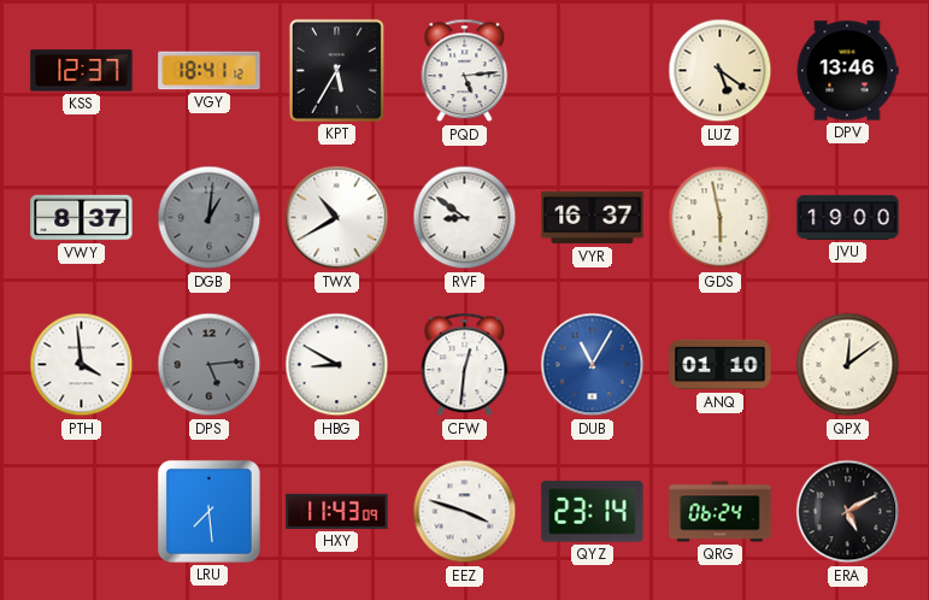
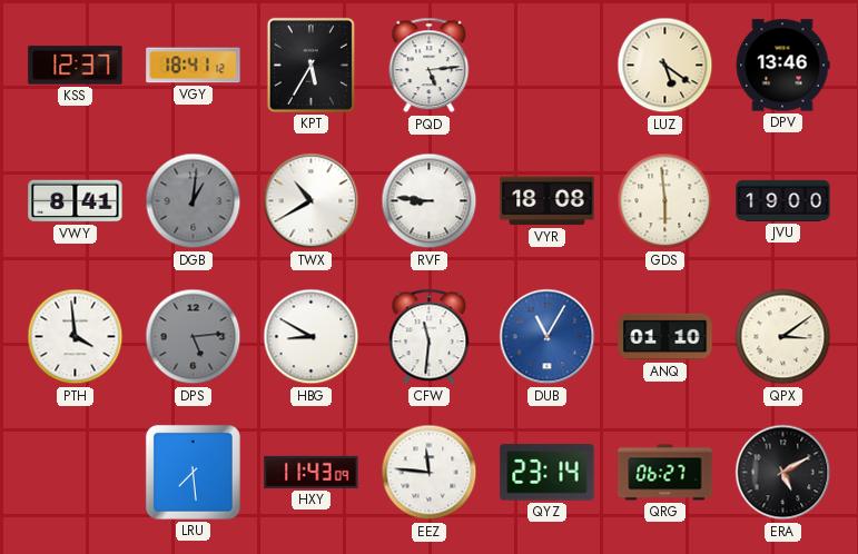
VWY: 8:37 -> 8:41
RVF: 8:51 -> 8:46
VYR: 16:37 -> 18:08
GDS: 5:58 -> 5:59
CFW: 12:31 -> 11:31
QPX: 12:09 -> 3:09
EEZ: 3:48 -> 11:46
QRG: 06:24 -> 06:27
